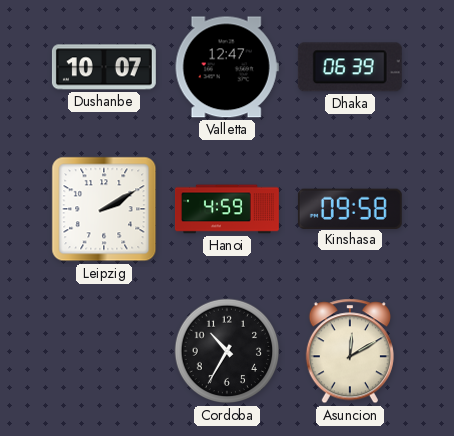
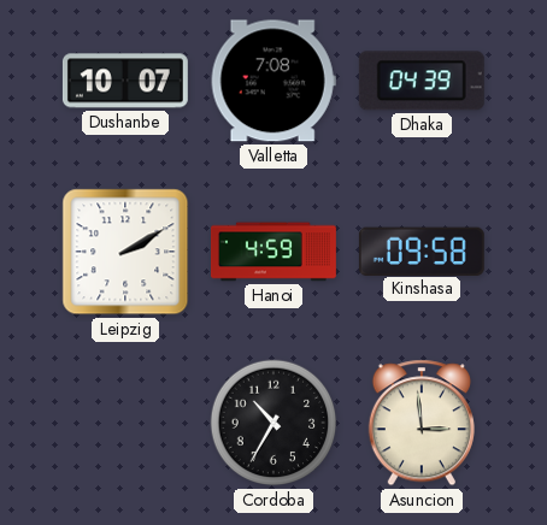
Valletta: 12:47 -> 7:08
Dhaka: 06:39 -> 04:39
Asuncion: 12:10 -> 2:59
